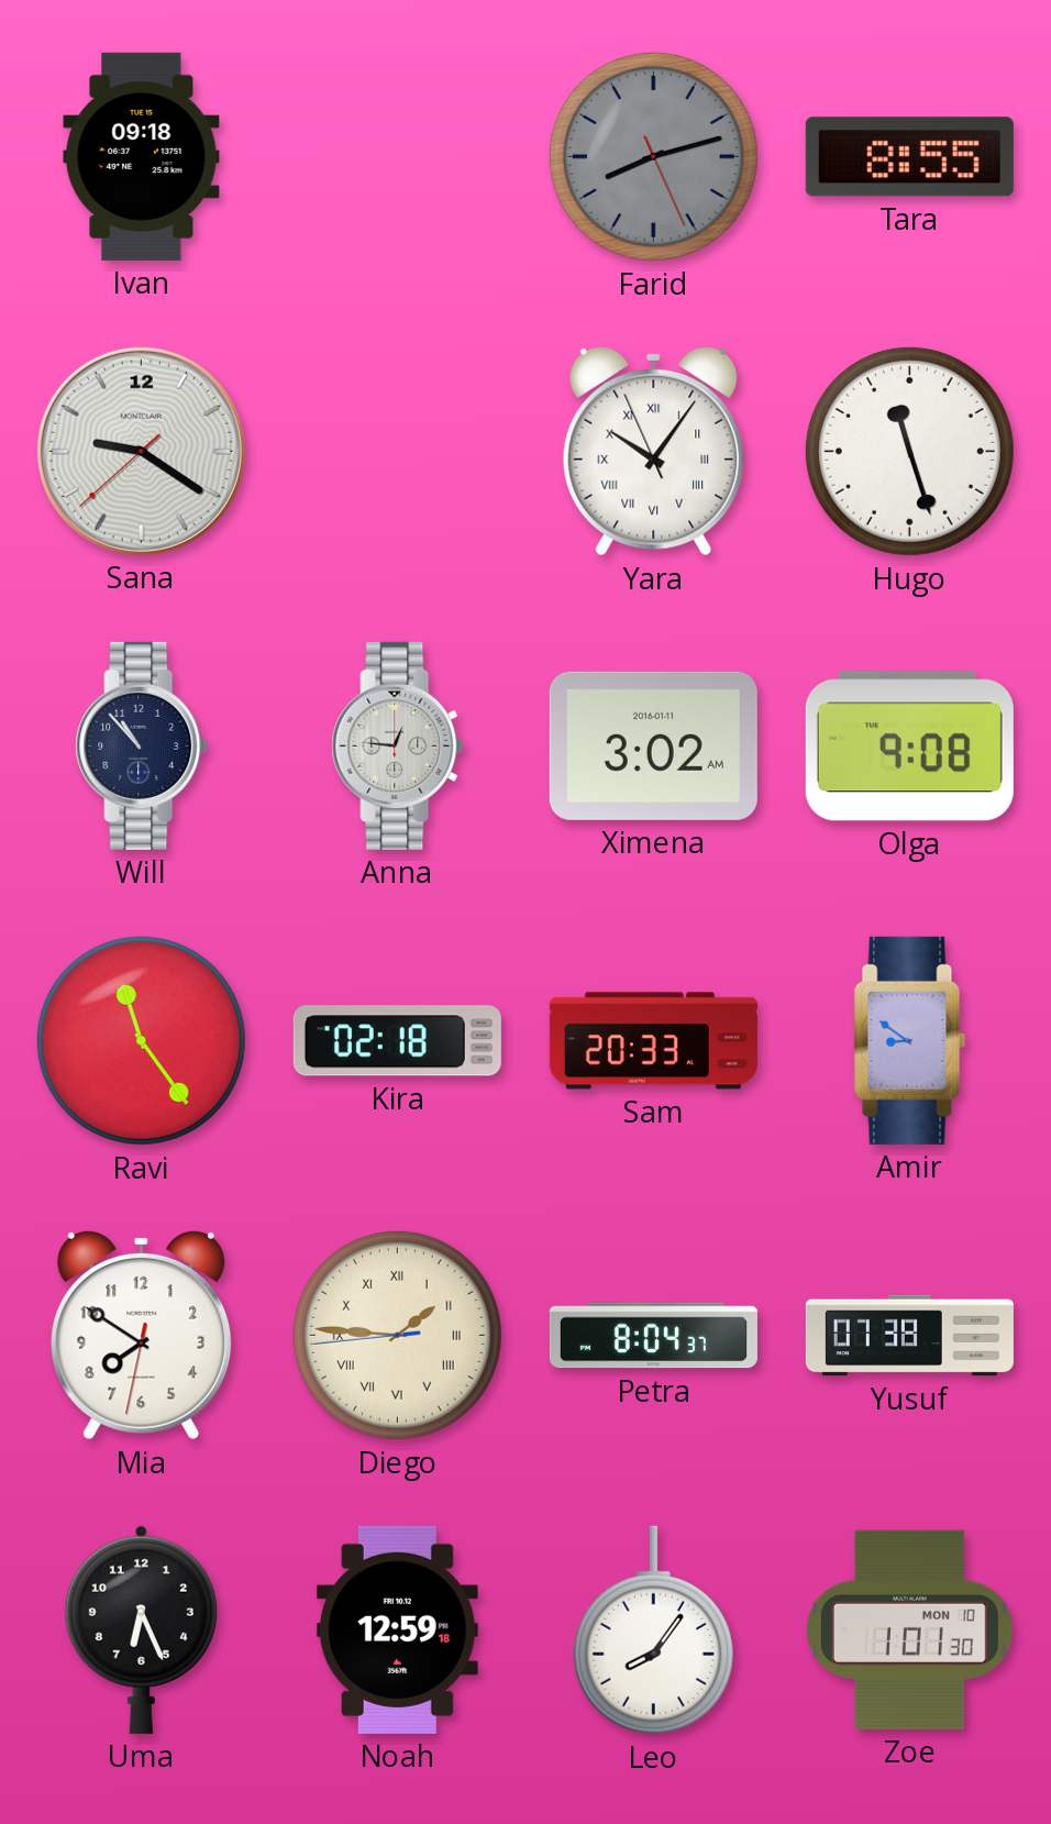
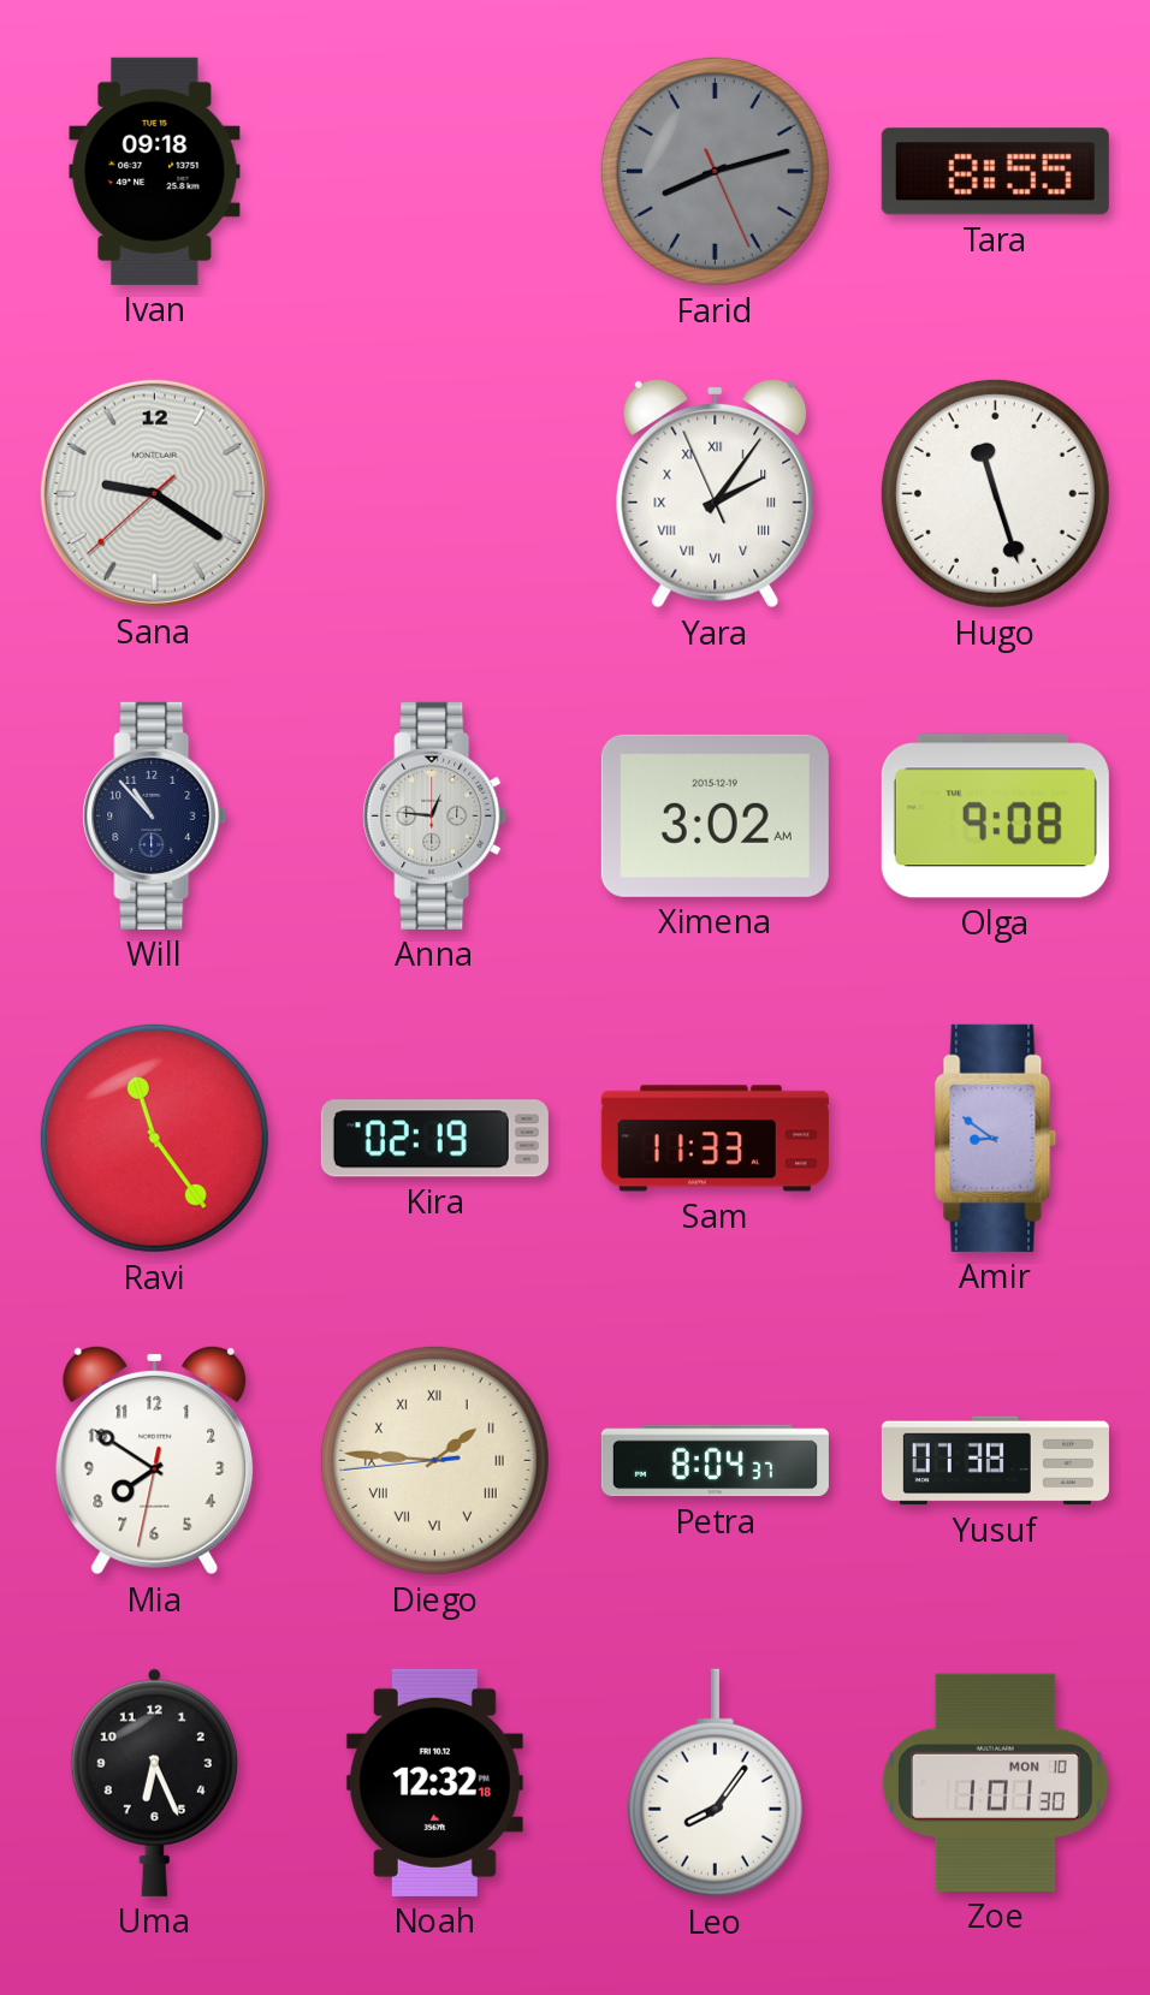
Yara: 10:05 -> 2:05
Ximena date: 2016-01-11 -> 2015-12-19
Kira: 02:18 -> 02:19
Sam: 20:33 -> 11:33
Noah: 12:59 -> 12:32
